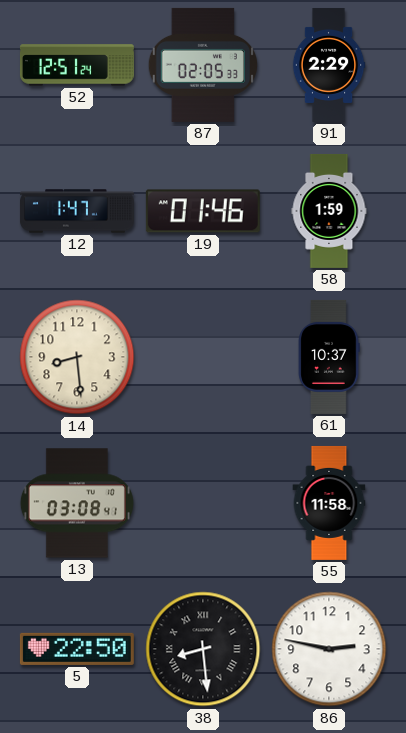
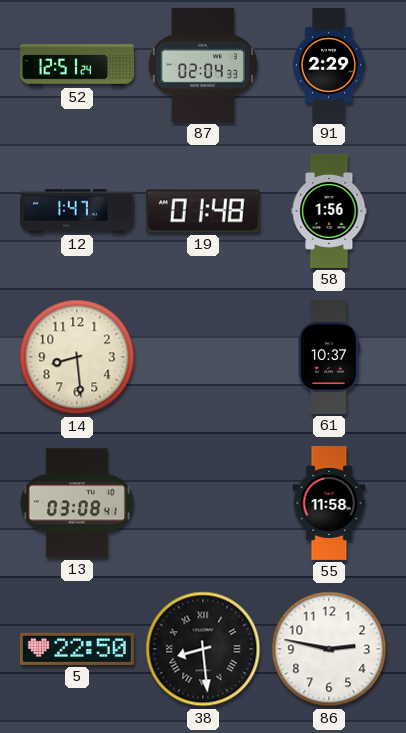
87: 02:05 -> 02:04
19: 01:46 -> 01:48
58: 1:59 -> 1:56
